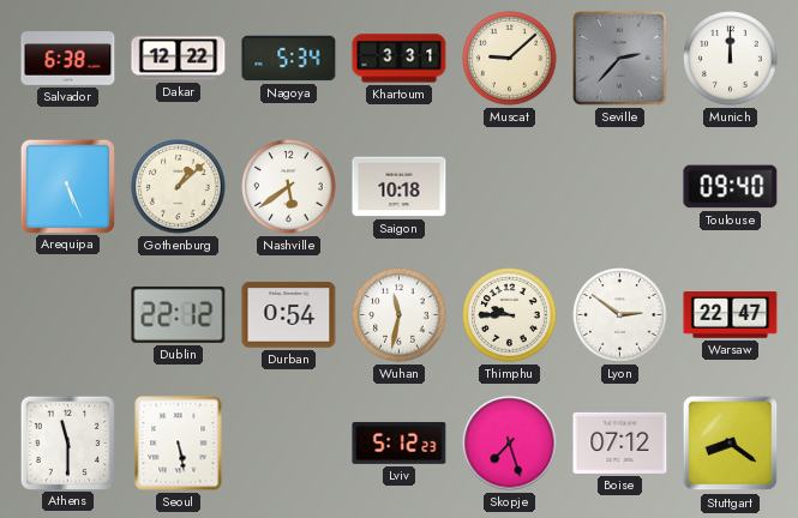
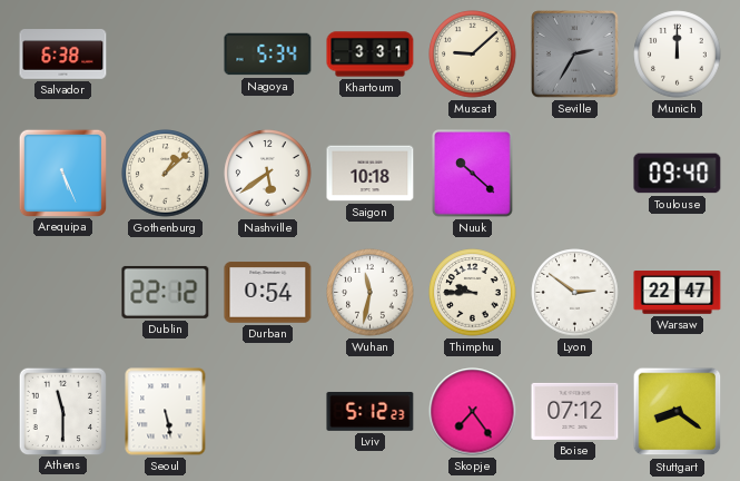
Dakar: 12:22 -> none
Seville: 2:37 -> 2:35
Nuuk: none -> 10:22
Skopje: 7:27 -> 7:24
